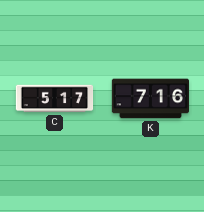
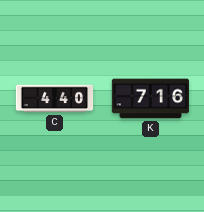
C: 5:17 -> 4:40
